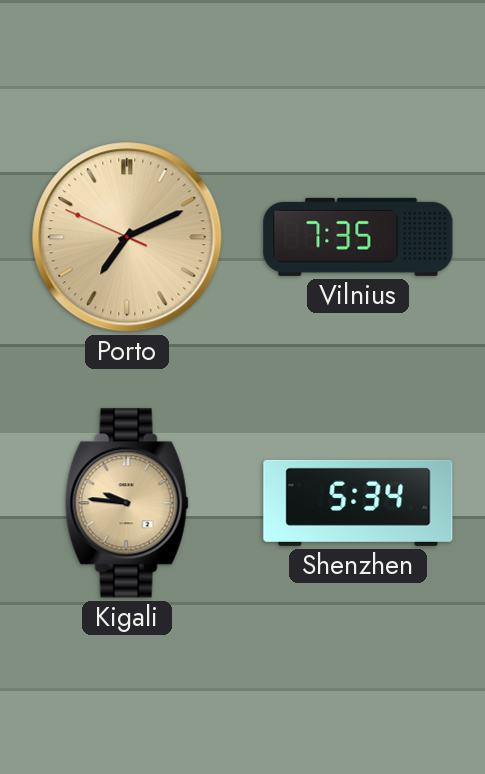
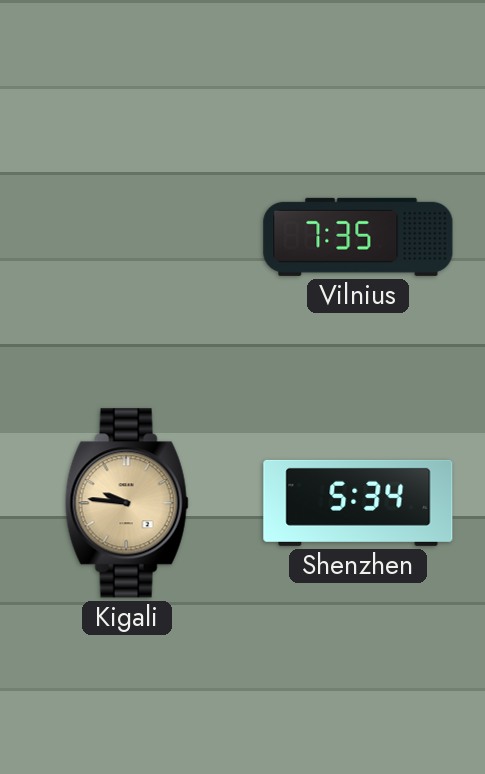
Porto: 7:10 -> none
